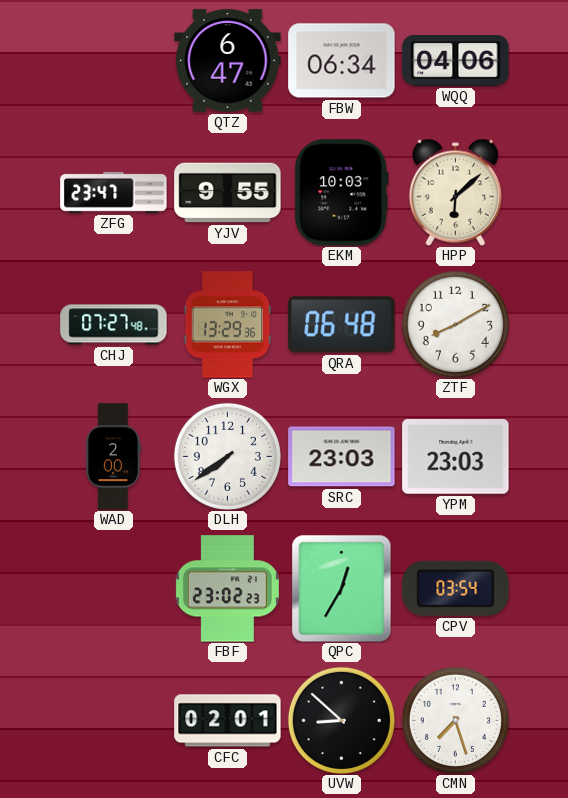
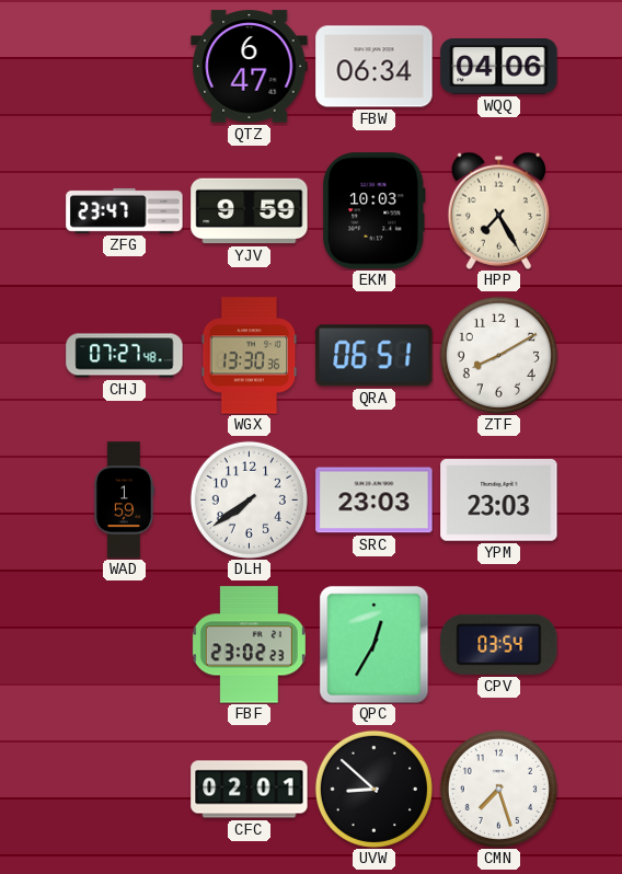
YJV: 9:55 -> 9:59
HPP: 6:08 -> 7:25
WGX: 13:29 -> 13:30
QRA: 06:48 -> 06:51
WAD: 2:00 -> 1:59
